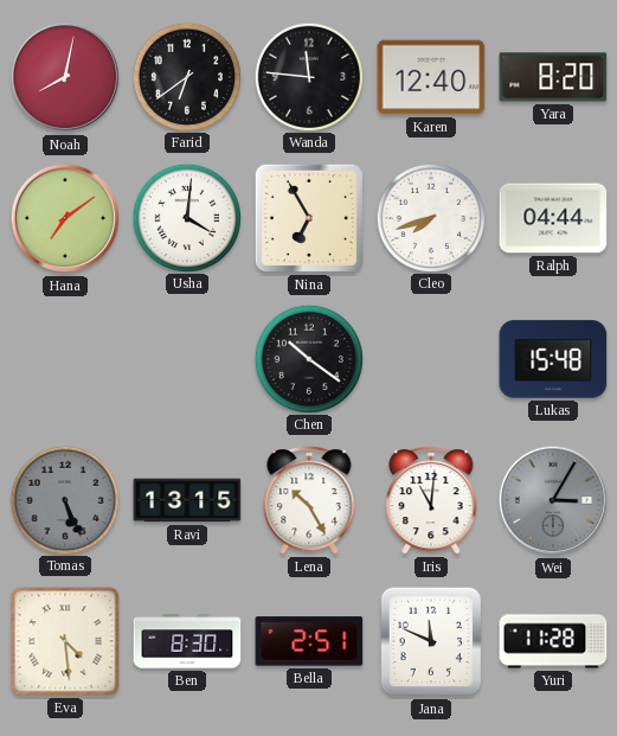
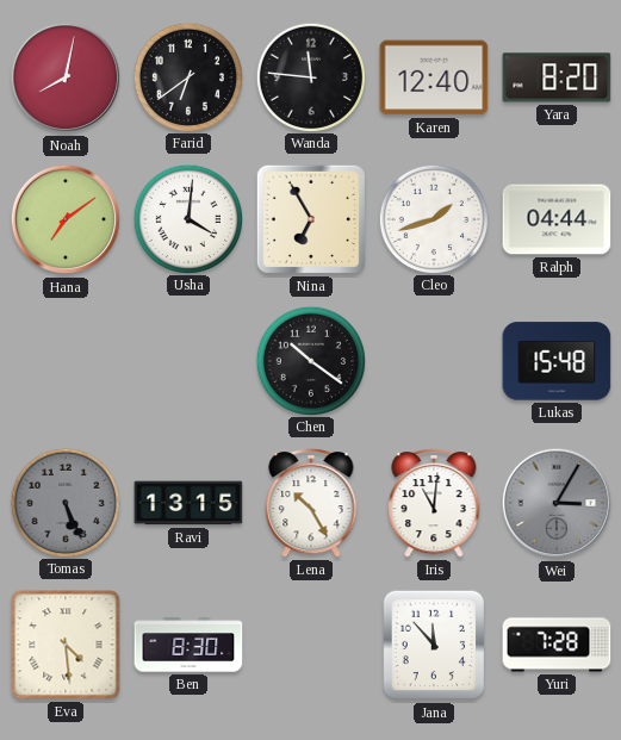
Cleo: 7:42 -> 1:42
Bella: 2:51 -> none
Jana: 11:49 -> 11:53
Yuri: 11:28 -> 7:28
